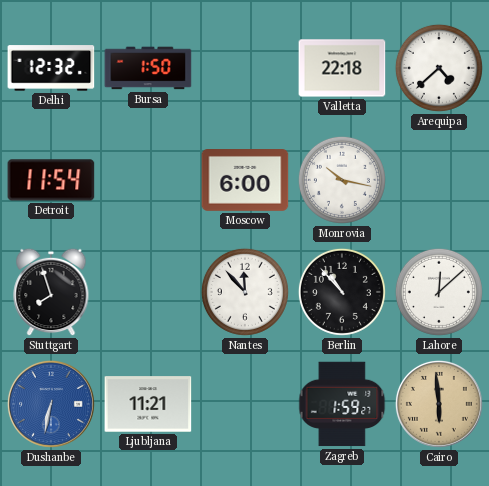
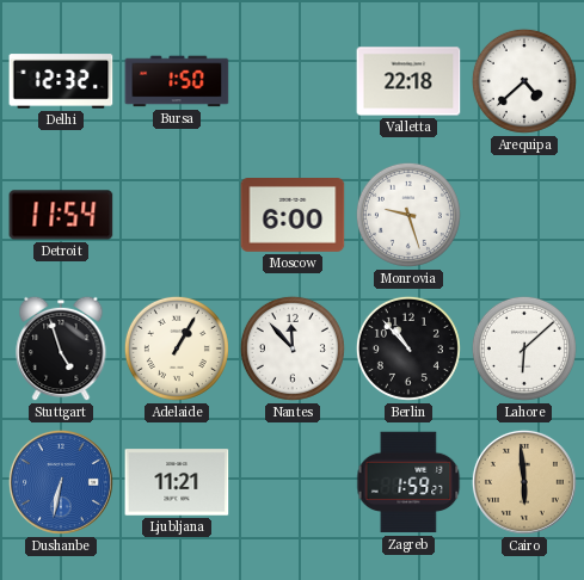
Monrovia: 10:17 -> 9:27
Stuttgart: 7:57 -> 4:57
Adelaide: none -> 1:05
Lahore: 12:08 -> 6:08
